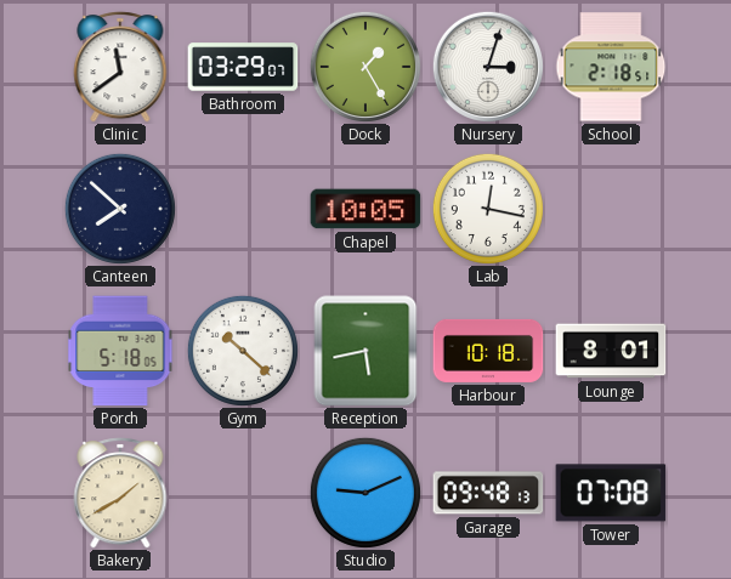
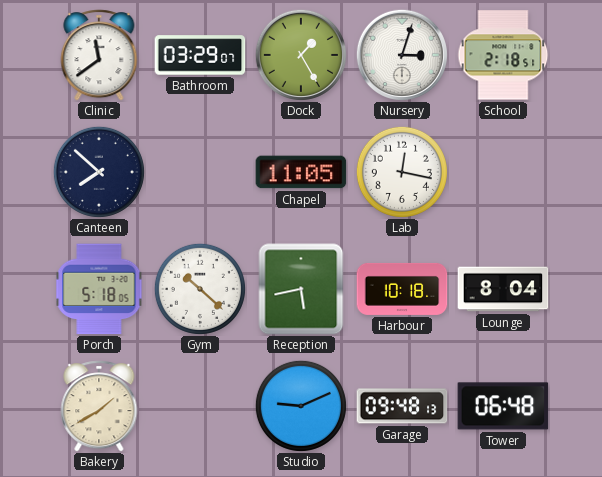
Chapel: 10:05 -> 11:05
Lounge: 8:01 -> 8:04
Tower: 07:08 -> 06:48
